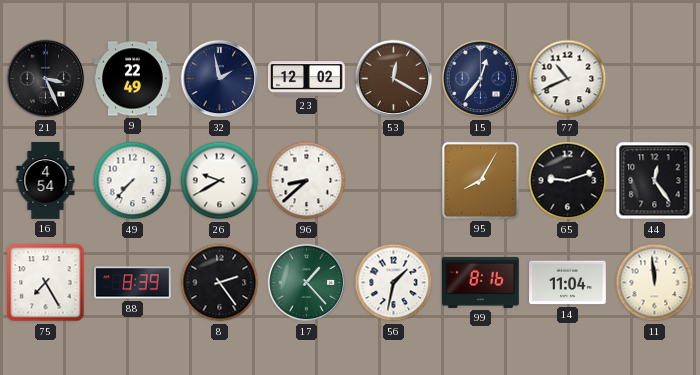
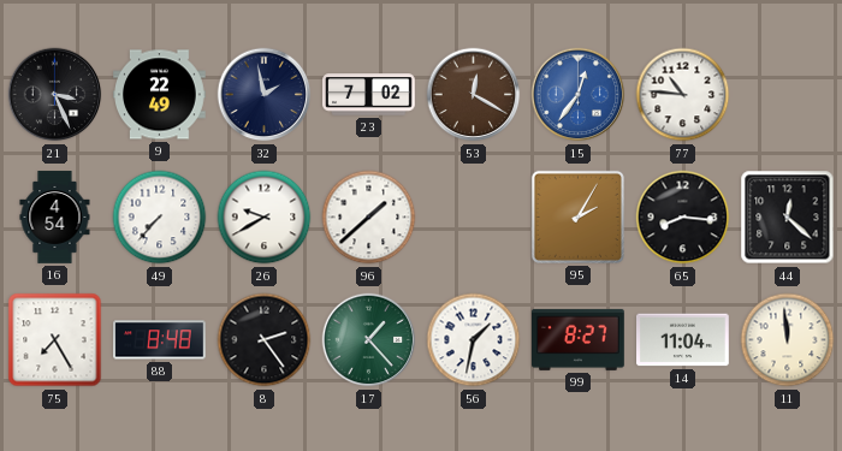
23: 12:02 -> 7:02
15 dial: navy -> blue
77: 10:41 -> 10:46
96: 8:38 -> 1:38
95: 8:05 -> 2:05
65: 9:12 -> 8:16
44: 12:24 -> 12:22
88: 8:39 -> 8:48
99: 8:16 -> 8:27
